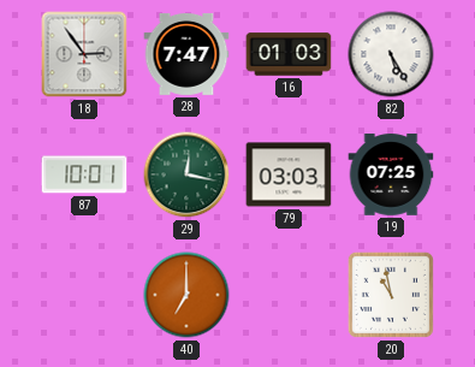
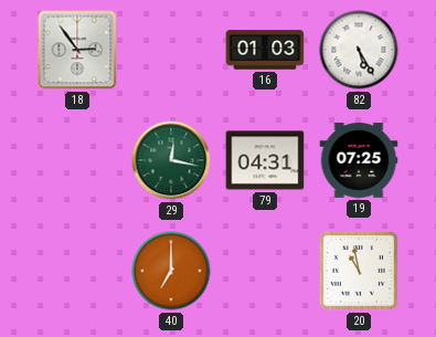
28: 7:47 -> none
87: 10:01 -> none
79: 03:03 -> 04:31
